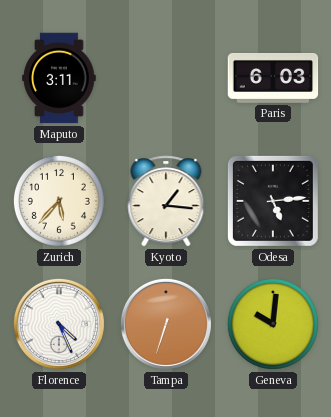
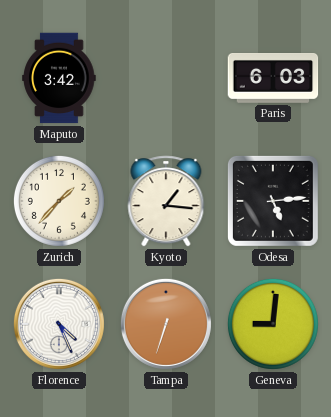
Maputo: 3:11 -> 3:42
Zurich: 5:37 -> 1:37
Geneva: 10:01 -> 9:01
